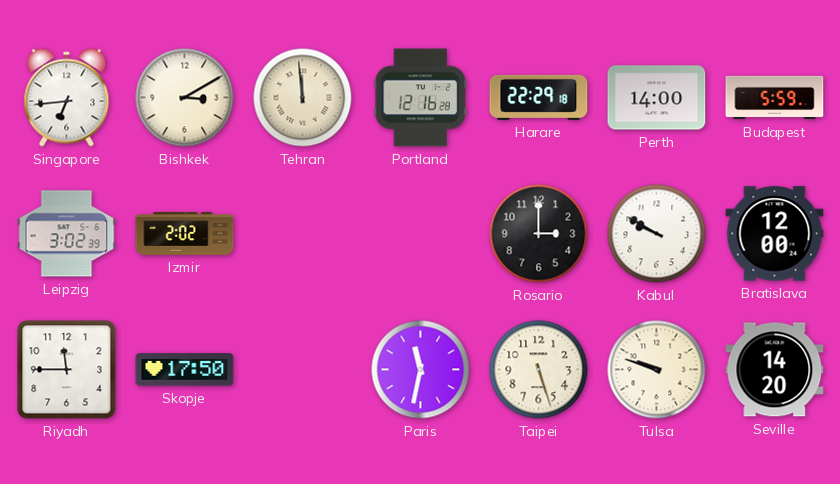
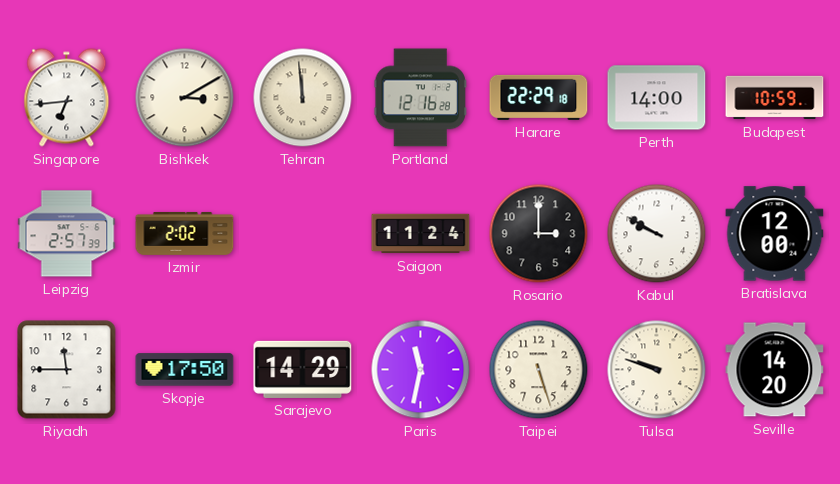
Budapest: 5:59 -> 10:59
Leipzig: 3:02 -> 2:57
Saigon: none -> 11:24
Sarajevo: none -> 14:29
